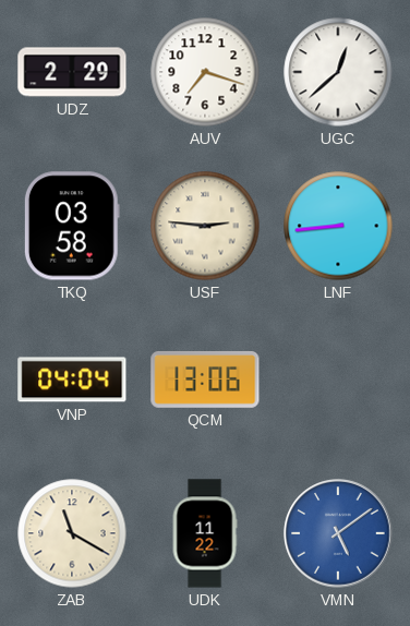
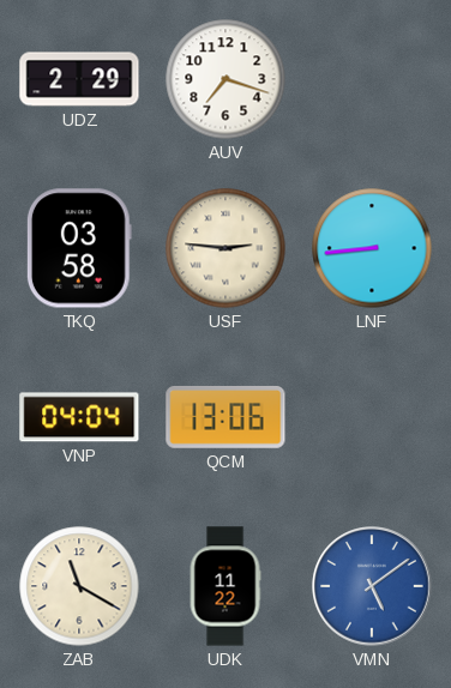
UGC: 12:38 -> none
